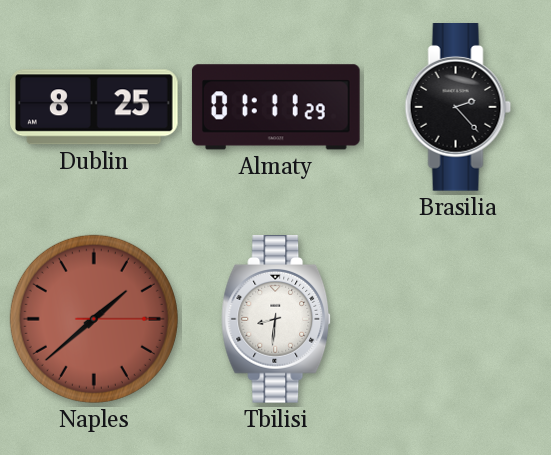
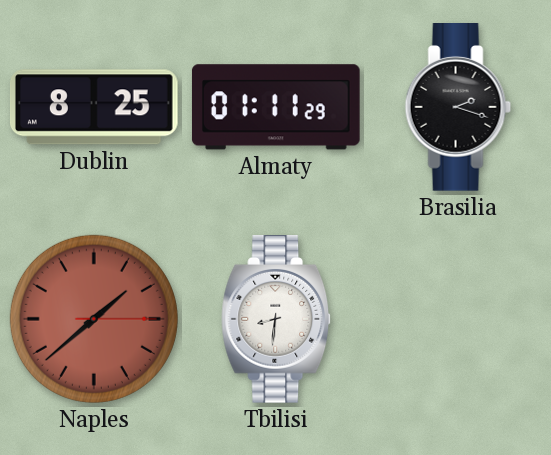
Brasilia: 2:23 -> 2:18
